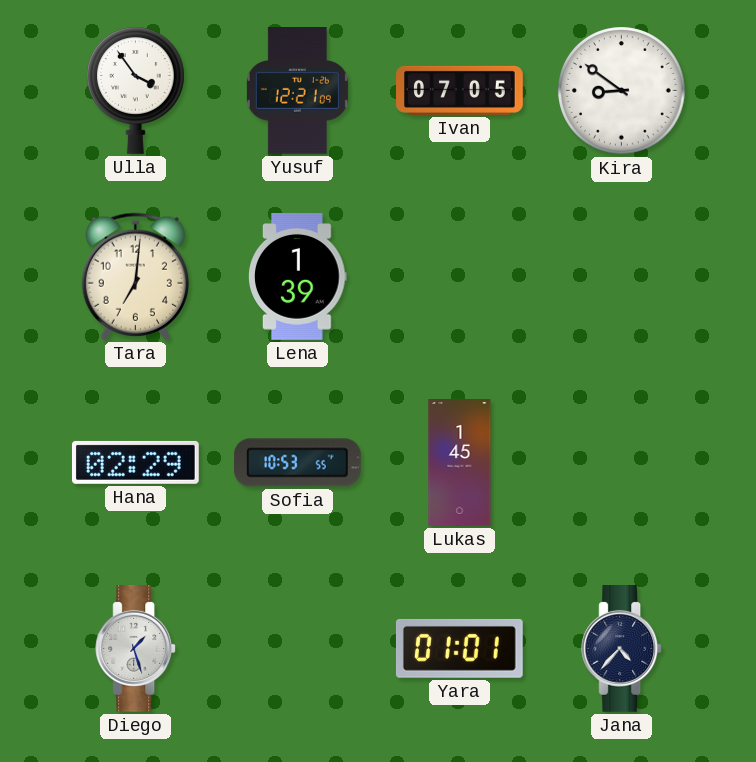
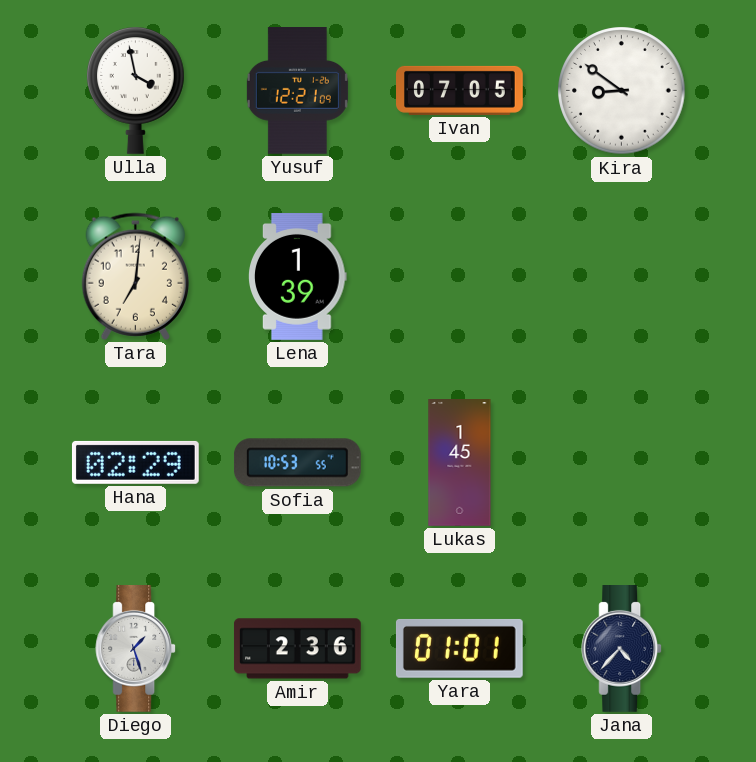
Ulla: 3:54 -> 3:58
Amir: none -> 2:36
